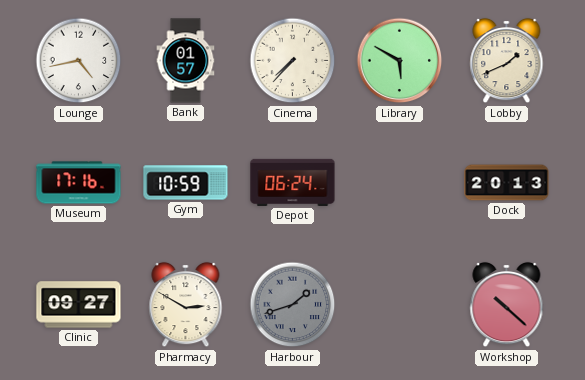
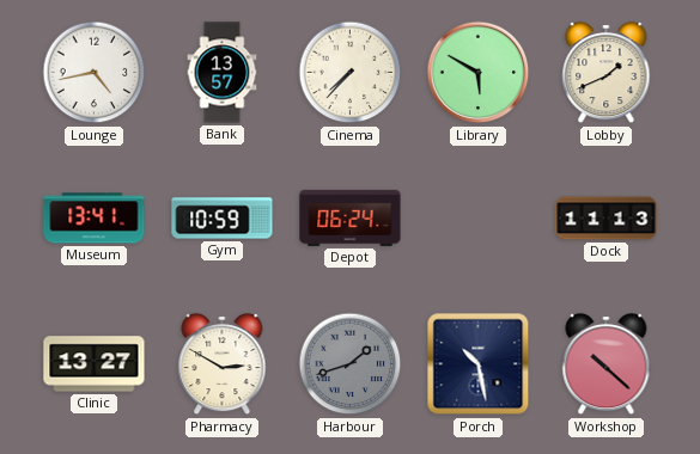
Bank: 01:57 -> 13:57
Museum: 17:16 -> 13:41
Dock: 20:13 -> 11:13
Clinic: 09:27 -> 13:27
Porch: none -> 10:28
